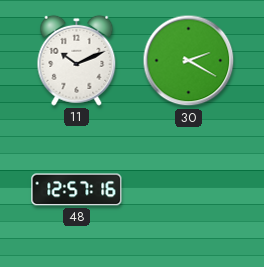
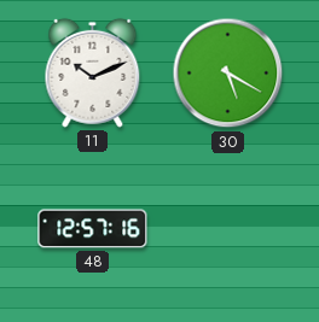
30: 2:20 -> 5:20
